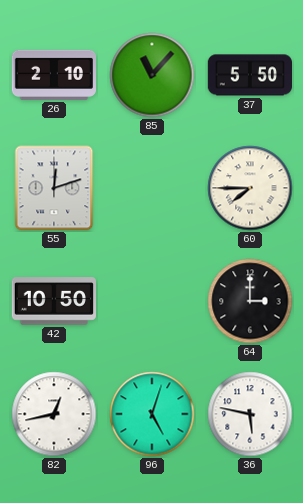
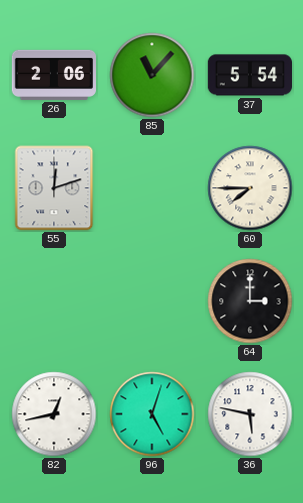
26: 2:10 -> 2:06
37: 5:50 -> 5:54
42: 10:50 -> none
